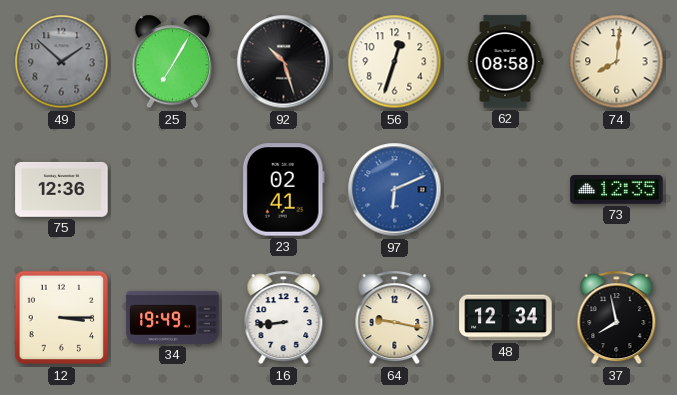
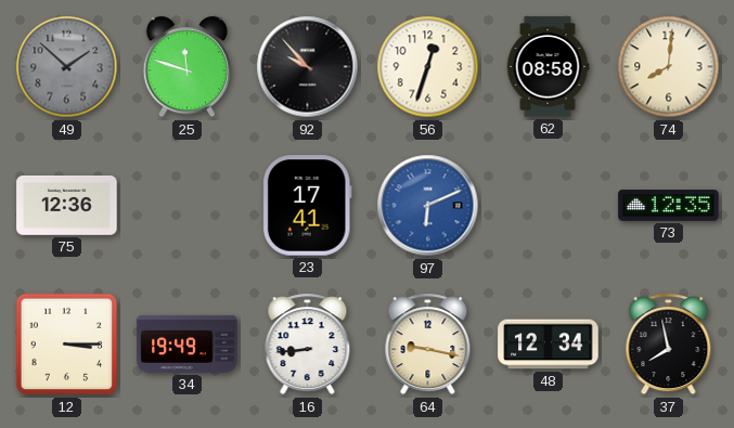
25: 7:05 -> 11:48
92: 10:27 -> 9:53
23: 02:41 -> 17:41
